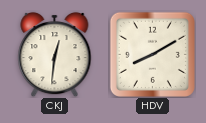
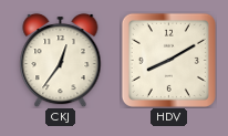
CKJ: 12:31 -> 12:36
